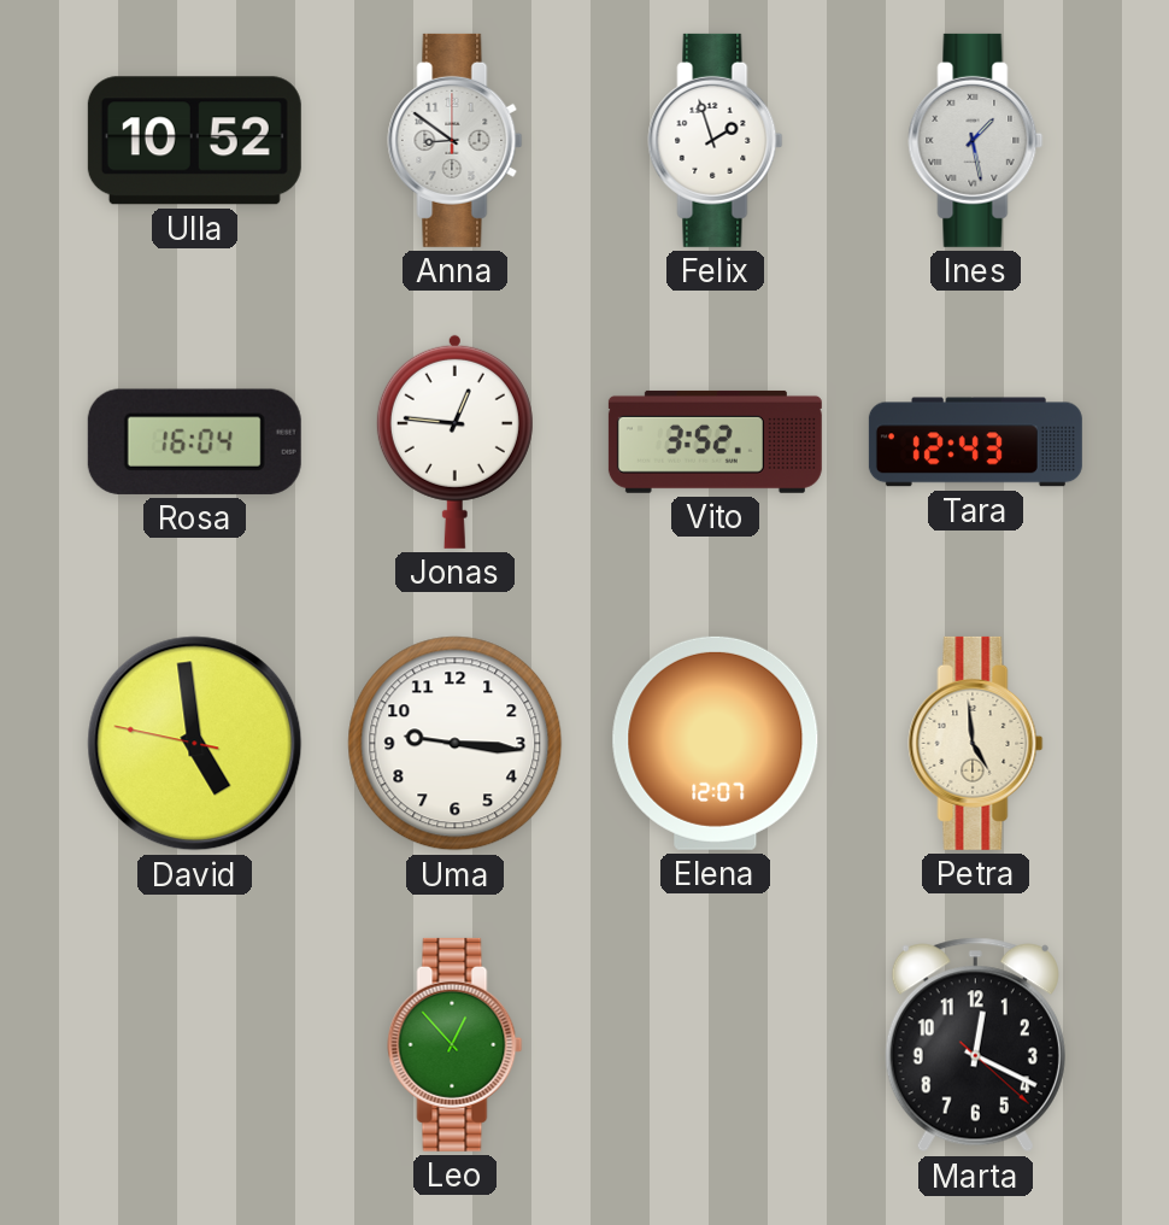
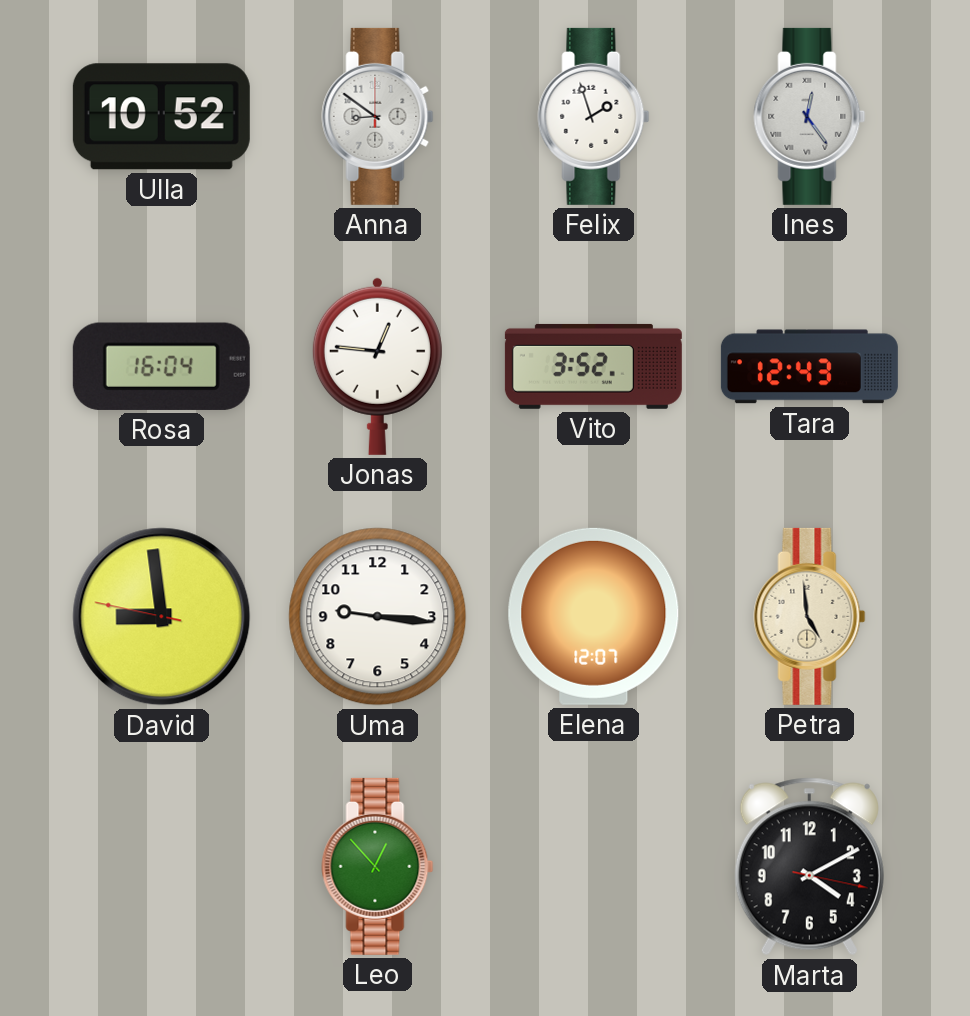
Ines: 1:28 -> 12:24
David: 4:58 -> 8:58
Marta: 12:19 -> 4:10
